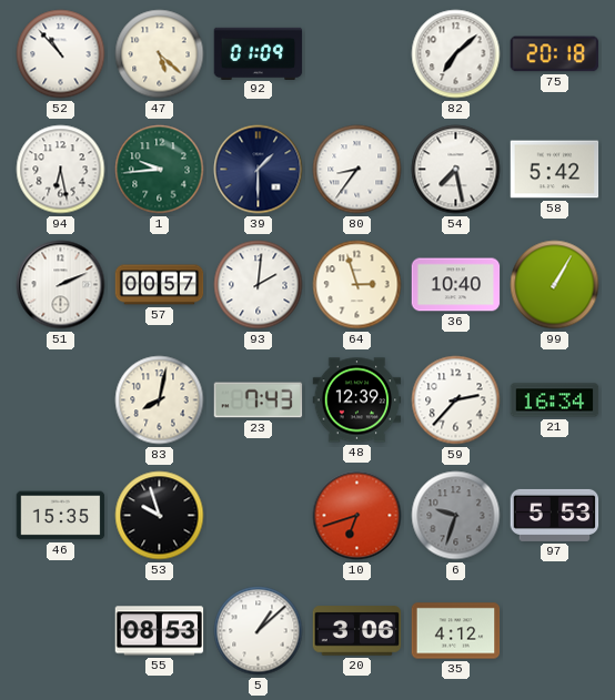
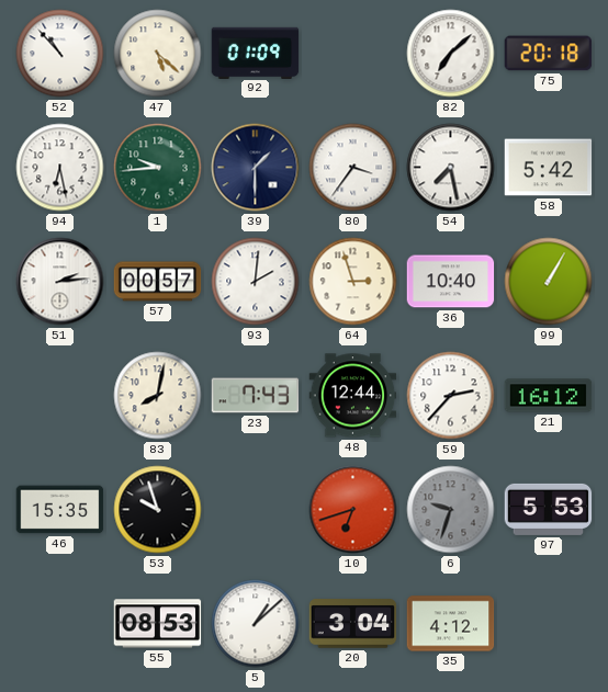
80: 8:36 -> 3:36
51: 2:11 -> 2:14
48: 12:39 -> 12:44
21: 16:34 -> 16:12
20: 3:06 -> 3:04
